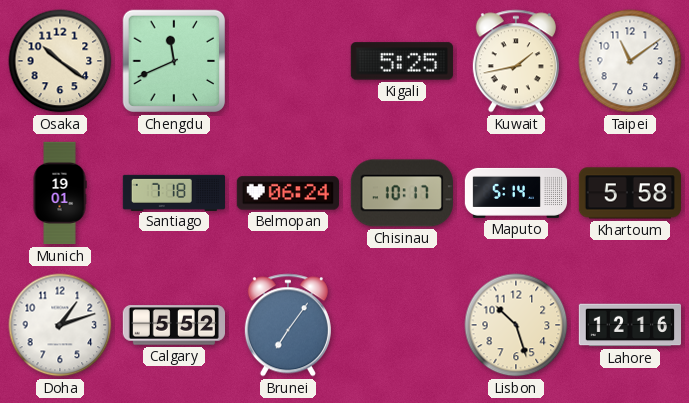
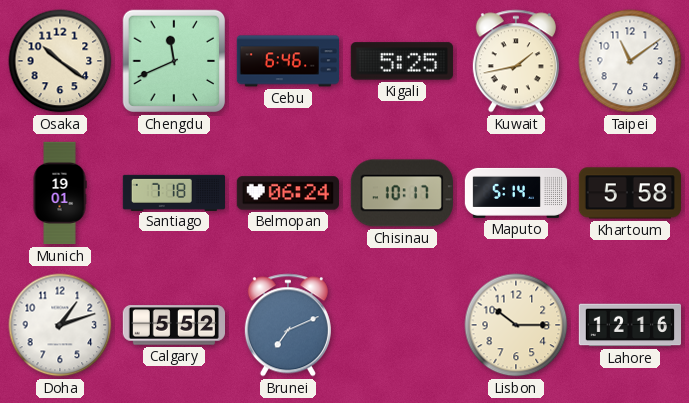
Cebu: none -> 6:46
Brunei: 7:06 -> 7:11
Lisbon: 10:27 -> 10:15
